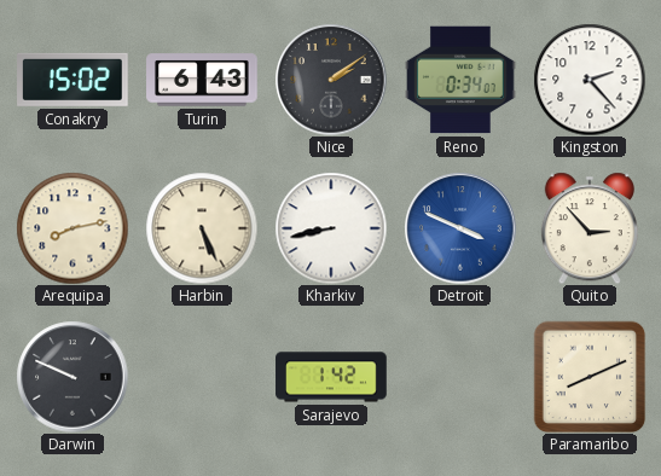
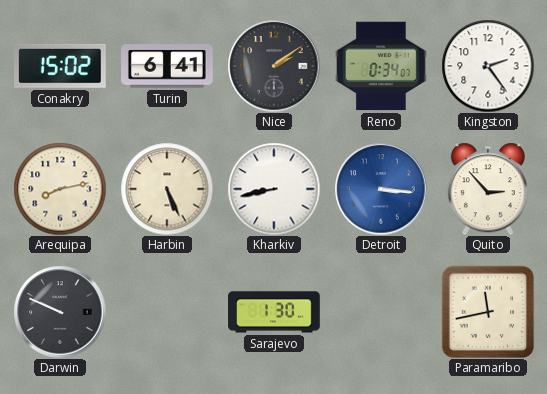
Turin: 6:43 -> 6:41
Kingston: 2:23 -> 2:24
Detroit: 3:49 -> 3:16
Sarajevo: 1:42 -> 1:30
Paramaribo: 8:11 -> 11:43
